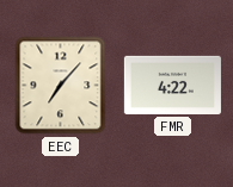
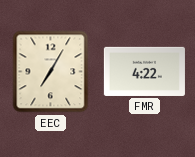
EEC: 7:07 -> 7:05
